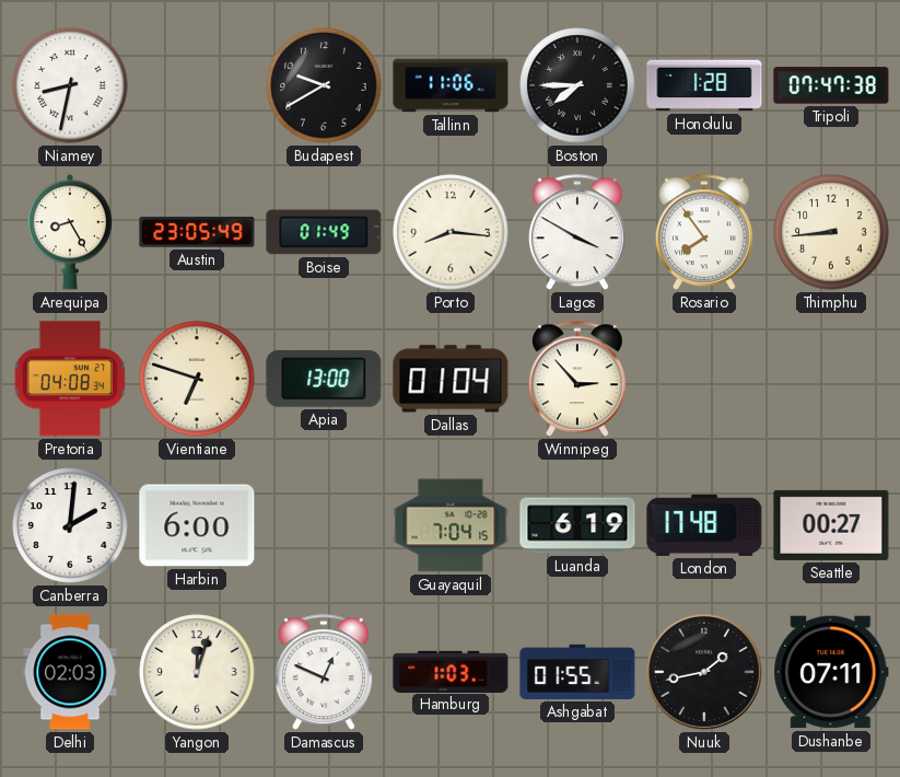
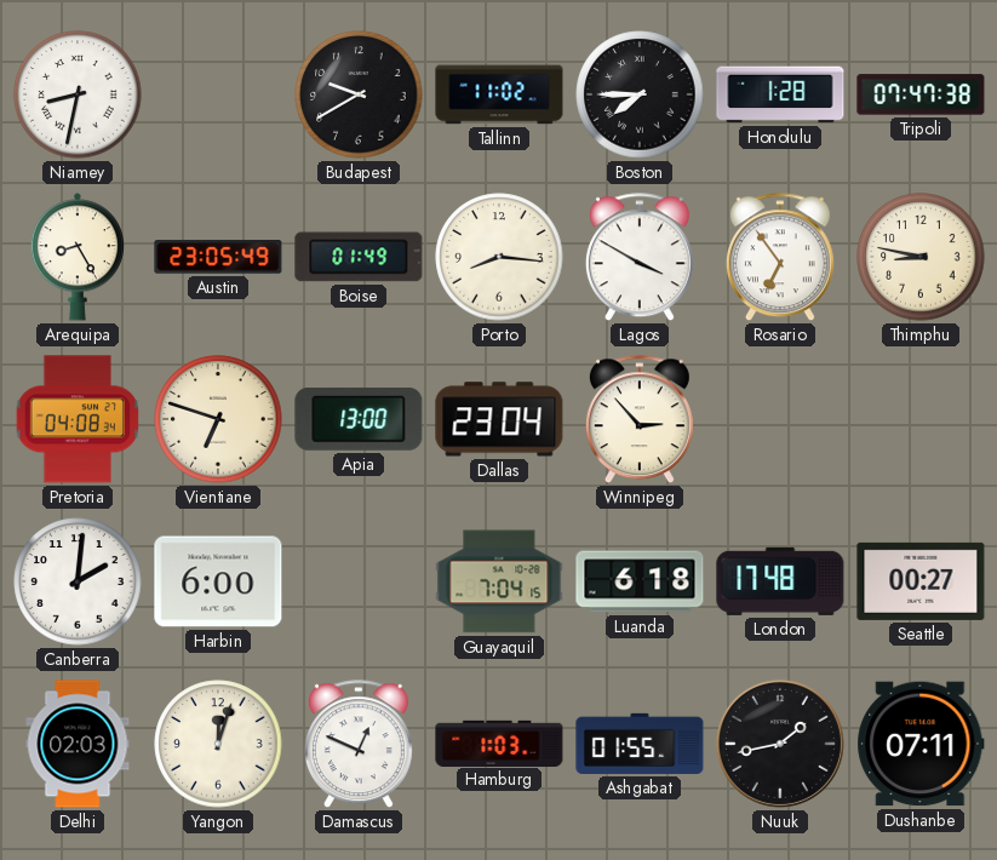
Tallinn: 11:06 -> 11:02
Rosario: 7:54 -> 6:54
Thimphu: 8:44 -> 8:47
Dallas: 01:04 -> 23:04
Luanda: 6:19 -> 6:18
